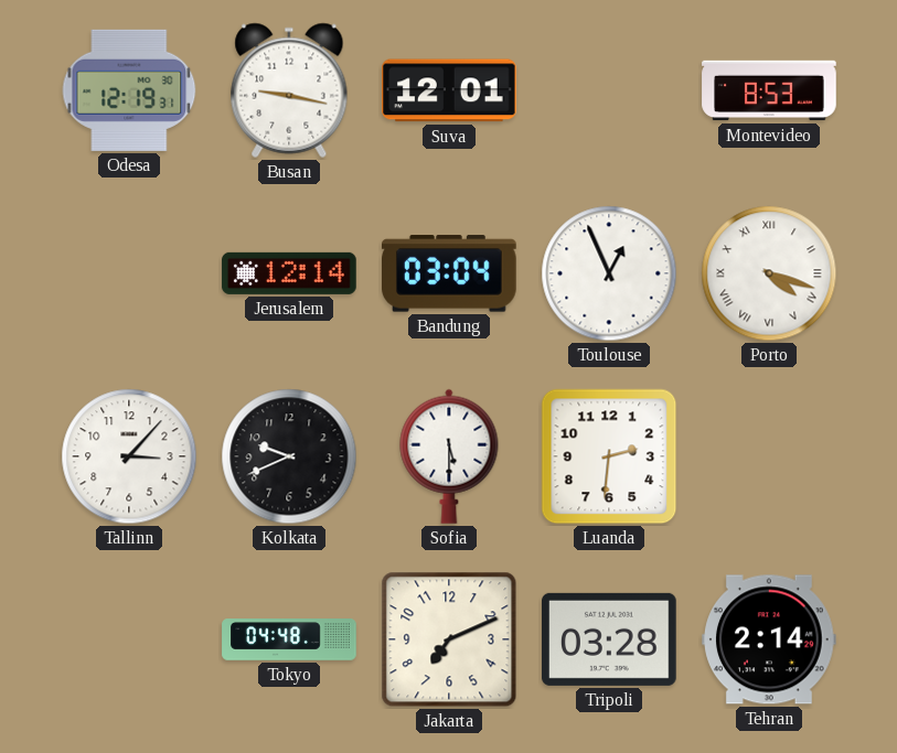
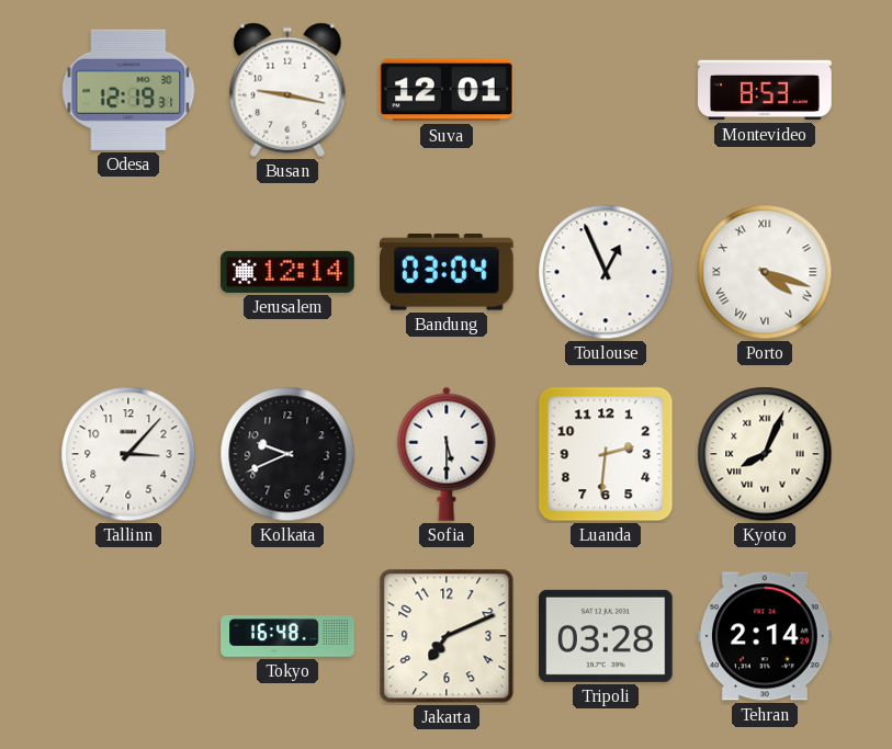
Kyoto: none -> 8:04
Tokyo: 04:48 -> 16:48
